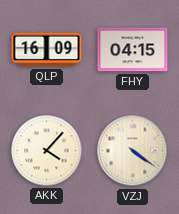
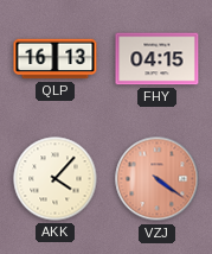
QLP: 16:09 -> 16:13
VZJ dial: cream -> salmon
